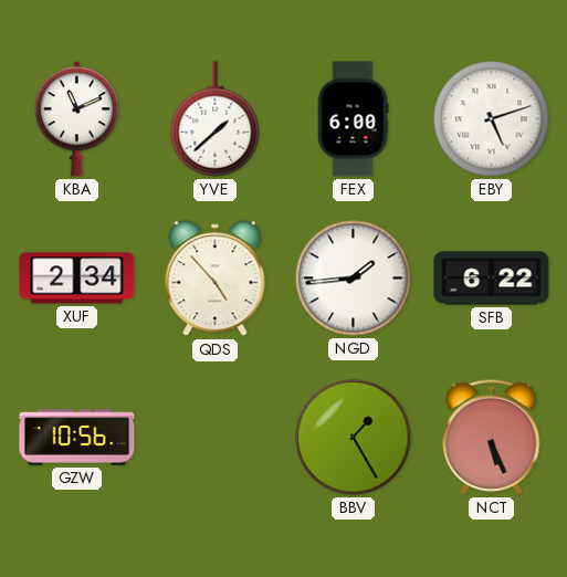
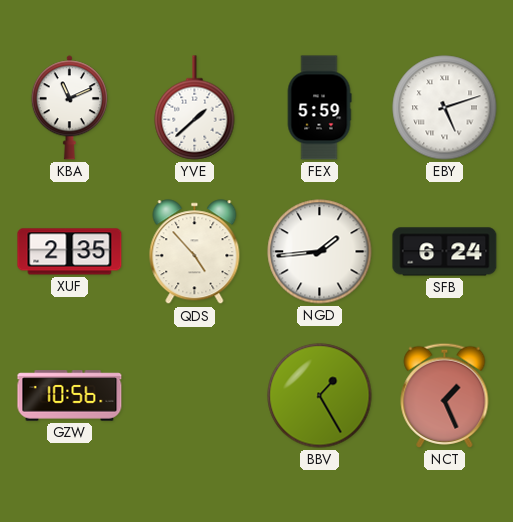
FEX: 6:00 -> 5:59
XUF: 2:34 -> 2:35
SFB: 6:22 -> 6:24
NCT: 5:26 -> 1:26
